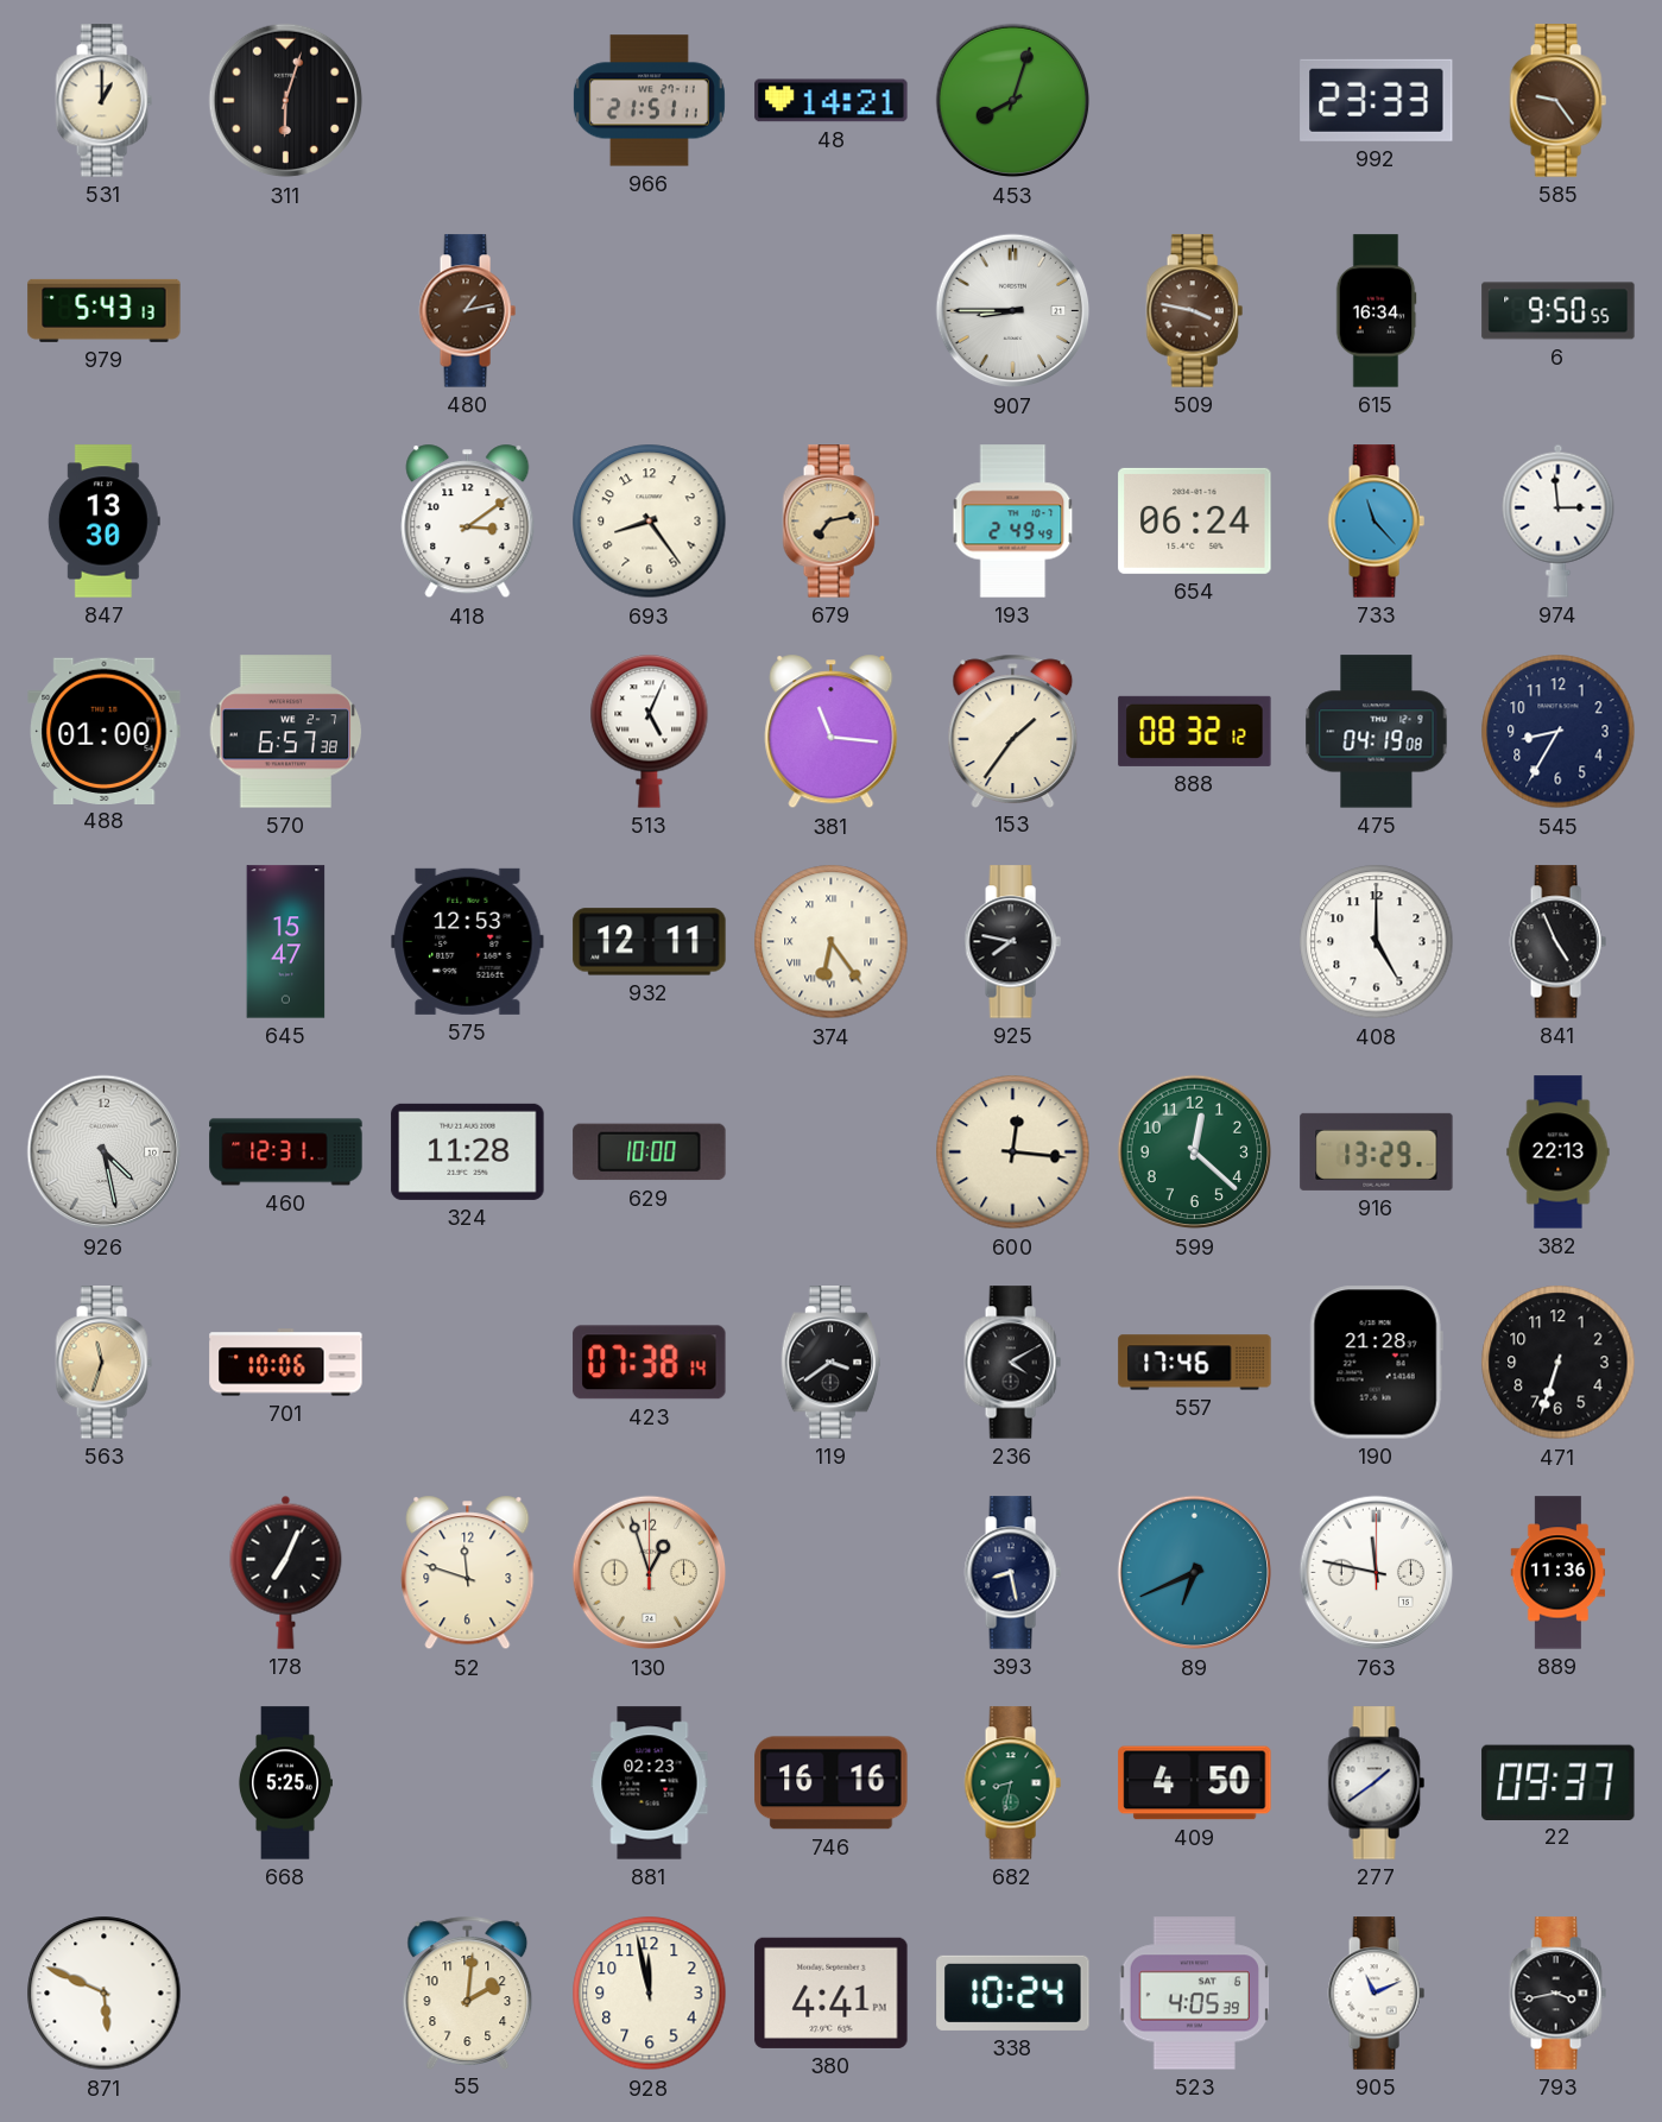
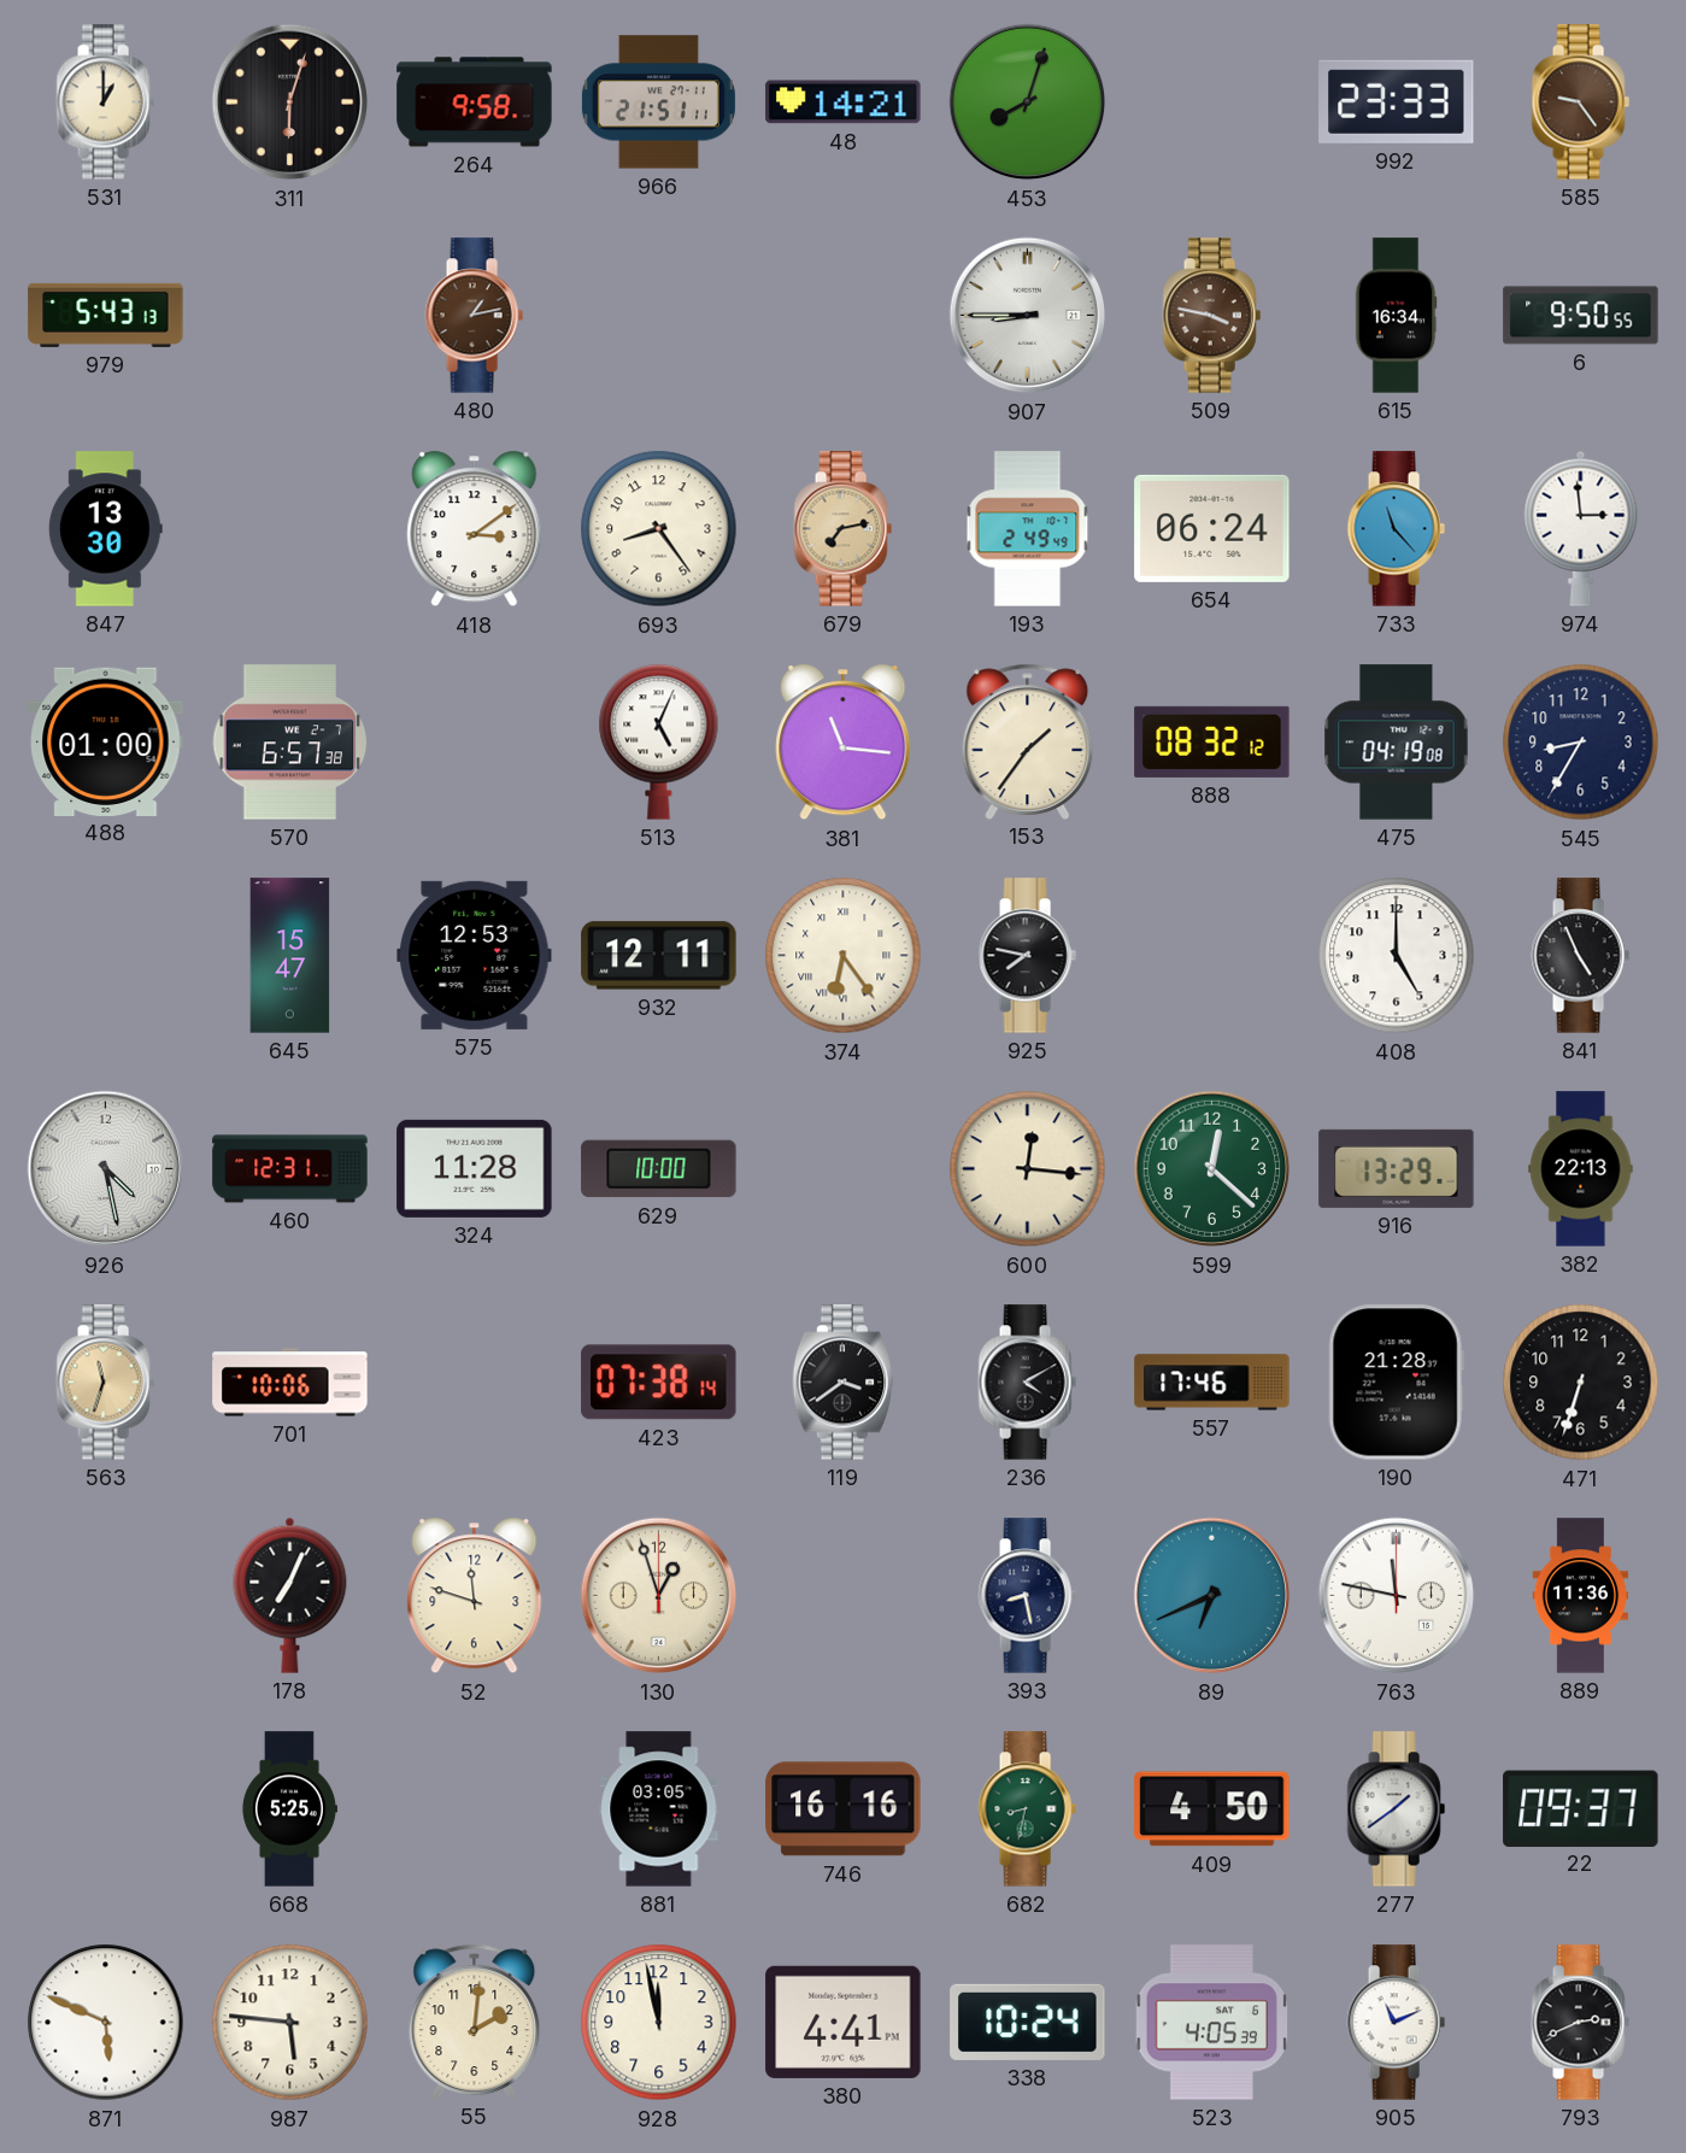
264: none -> 9:58
881: 02:23 -> 03:05
987: none -> 5:46
793: 3:43 -> 2:41
